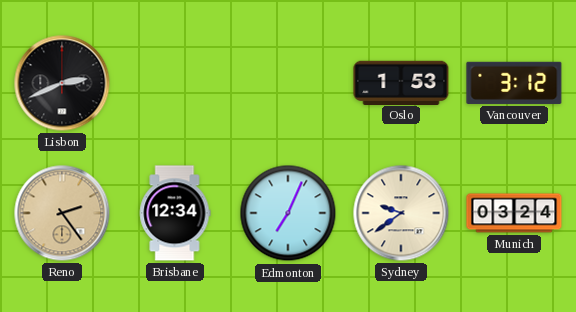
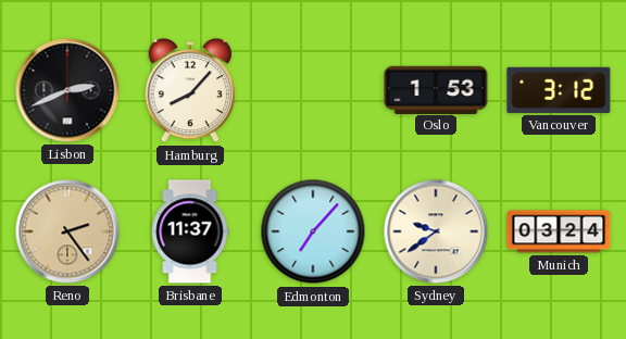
Hamburg: none -> 8:07
Brisbane: 12:34 -> 11:37
Edmonton: 7:04 -> 7:07
